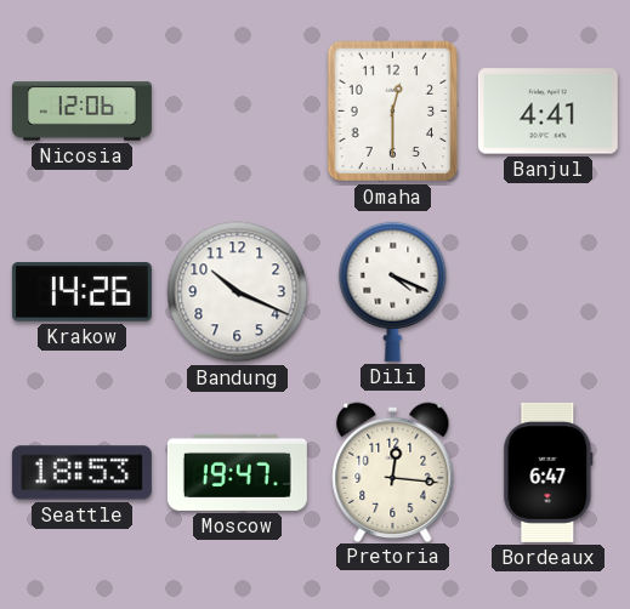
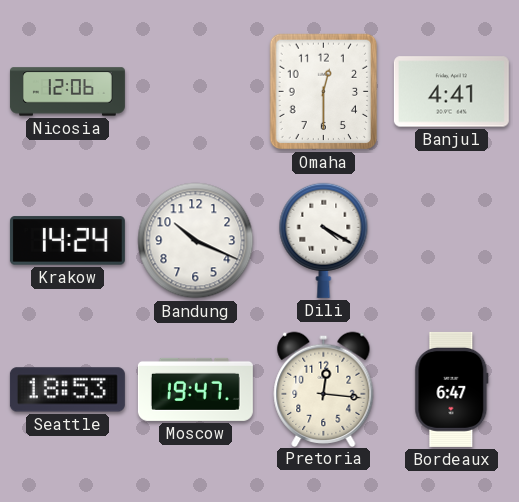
Krakow: 14:26 -> 14:24
Dili: 4:19 -> 4:20
